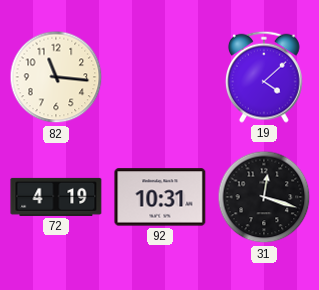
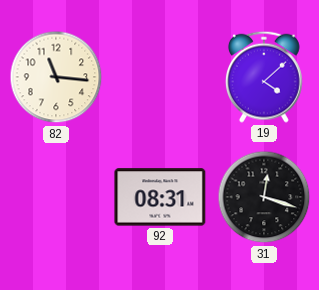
72: 4:19 -> none
92: 10:31 -> 08:31
